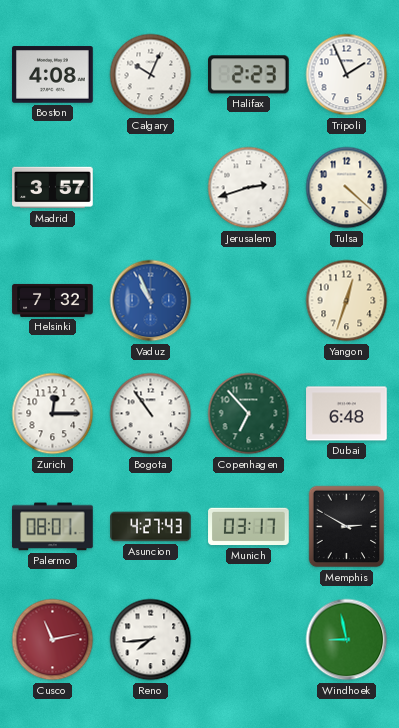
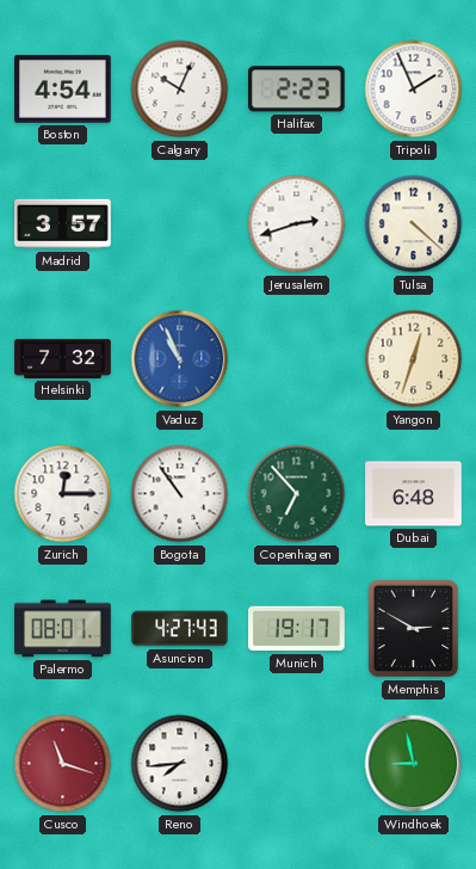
Boston: 4:08 -> 4:54
Munich: 03:17 -> 19:17
Cusco: 11:13 -> 11:18
